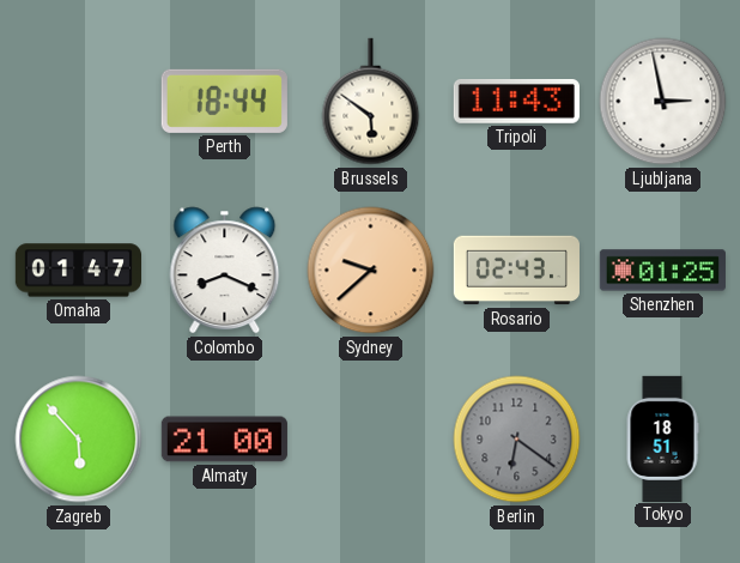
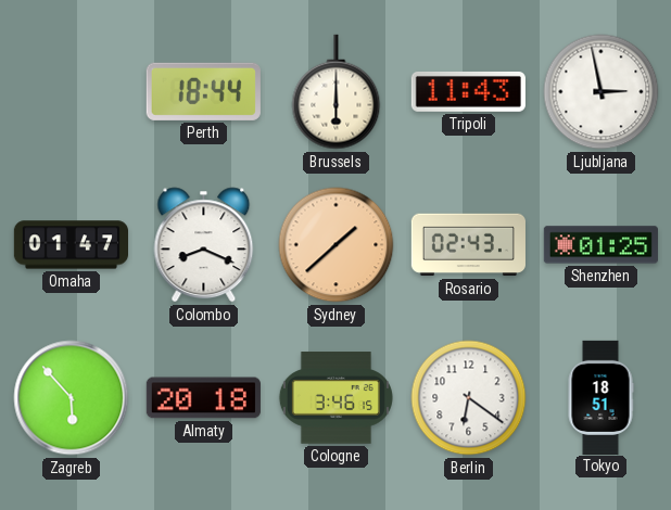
Brussels: 5:51 -> 6:00
Sydney: 9:38 -> 1:38
Almaty: 21:00 -> 20:18
Cologne: none -> 3:46
Berlin dial: grey -> white
